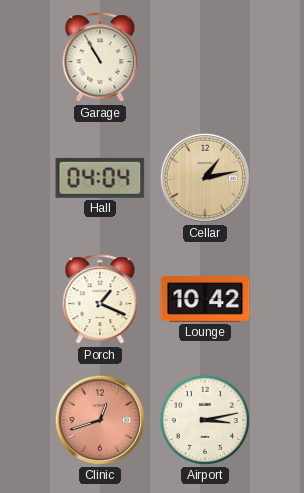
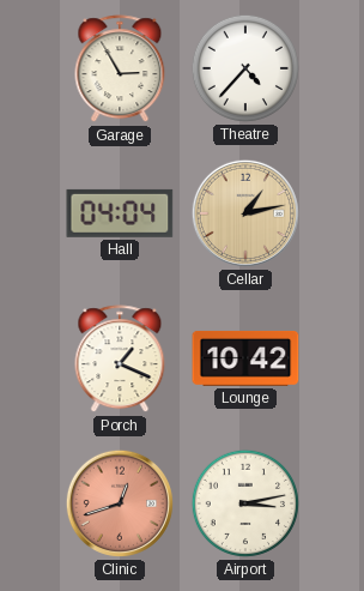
Garage: 10:55 -> 2:55
Theatre: none -> 4:37
